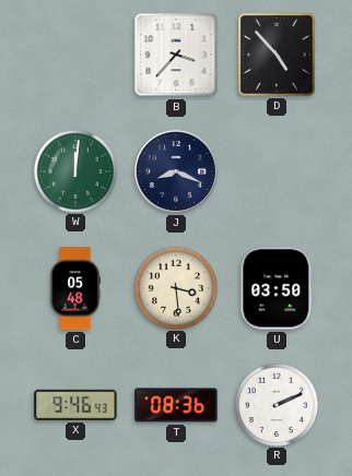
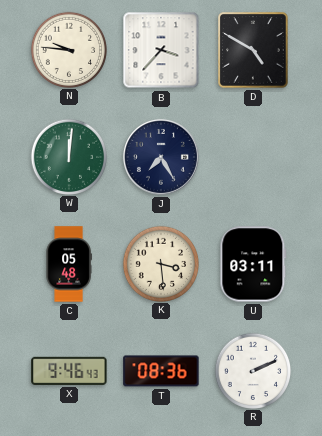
N: none -> 9:46
D: 4:53 -> 4:50
J: 8:19 -> 7:25
U: 03:50 -> 03:11
